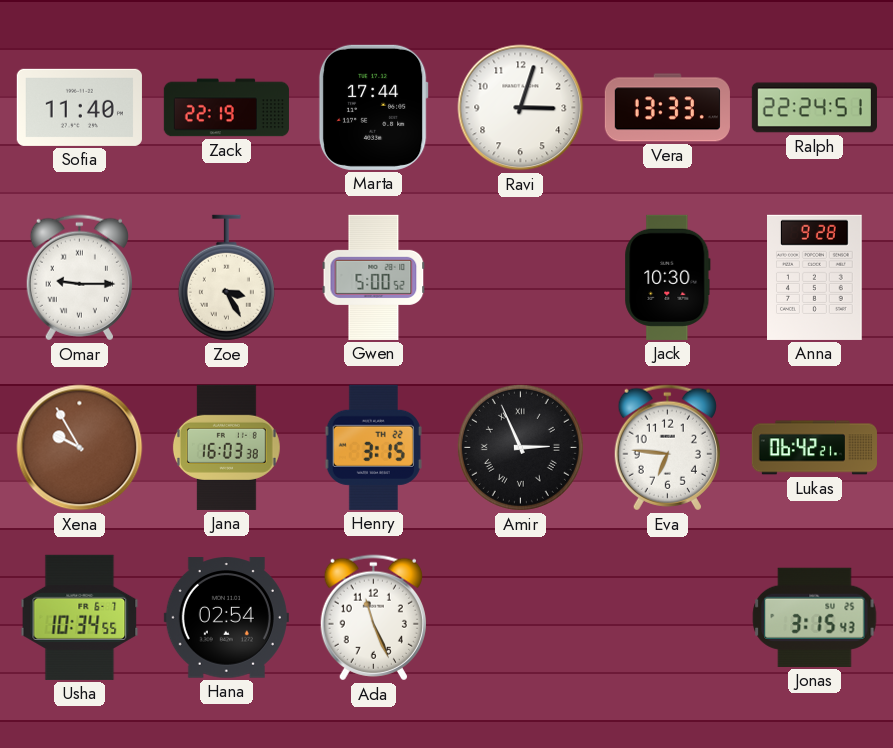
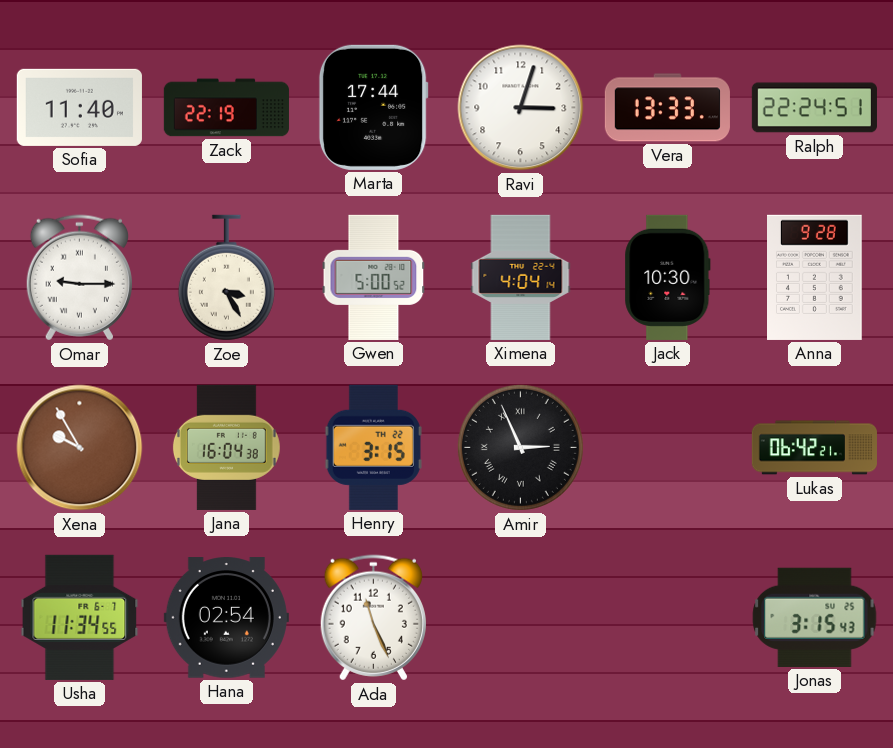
Ximena: none -> 4:04
Jana: 16:03 -> 16:04
Eva: 6:46 -> none
Usha: 10:34 -> 11:34
